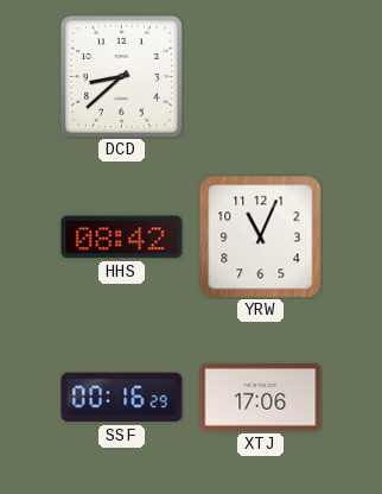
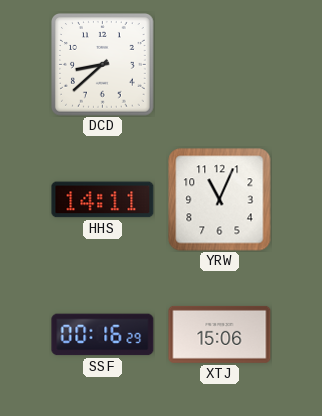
HHS: 08:42 -> 14:11
XTJ: 17:06 -> 15:06
